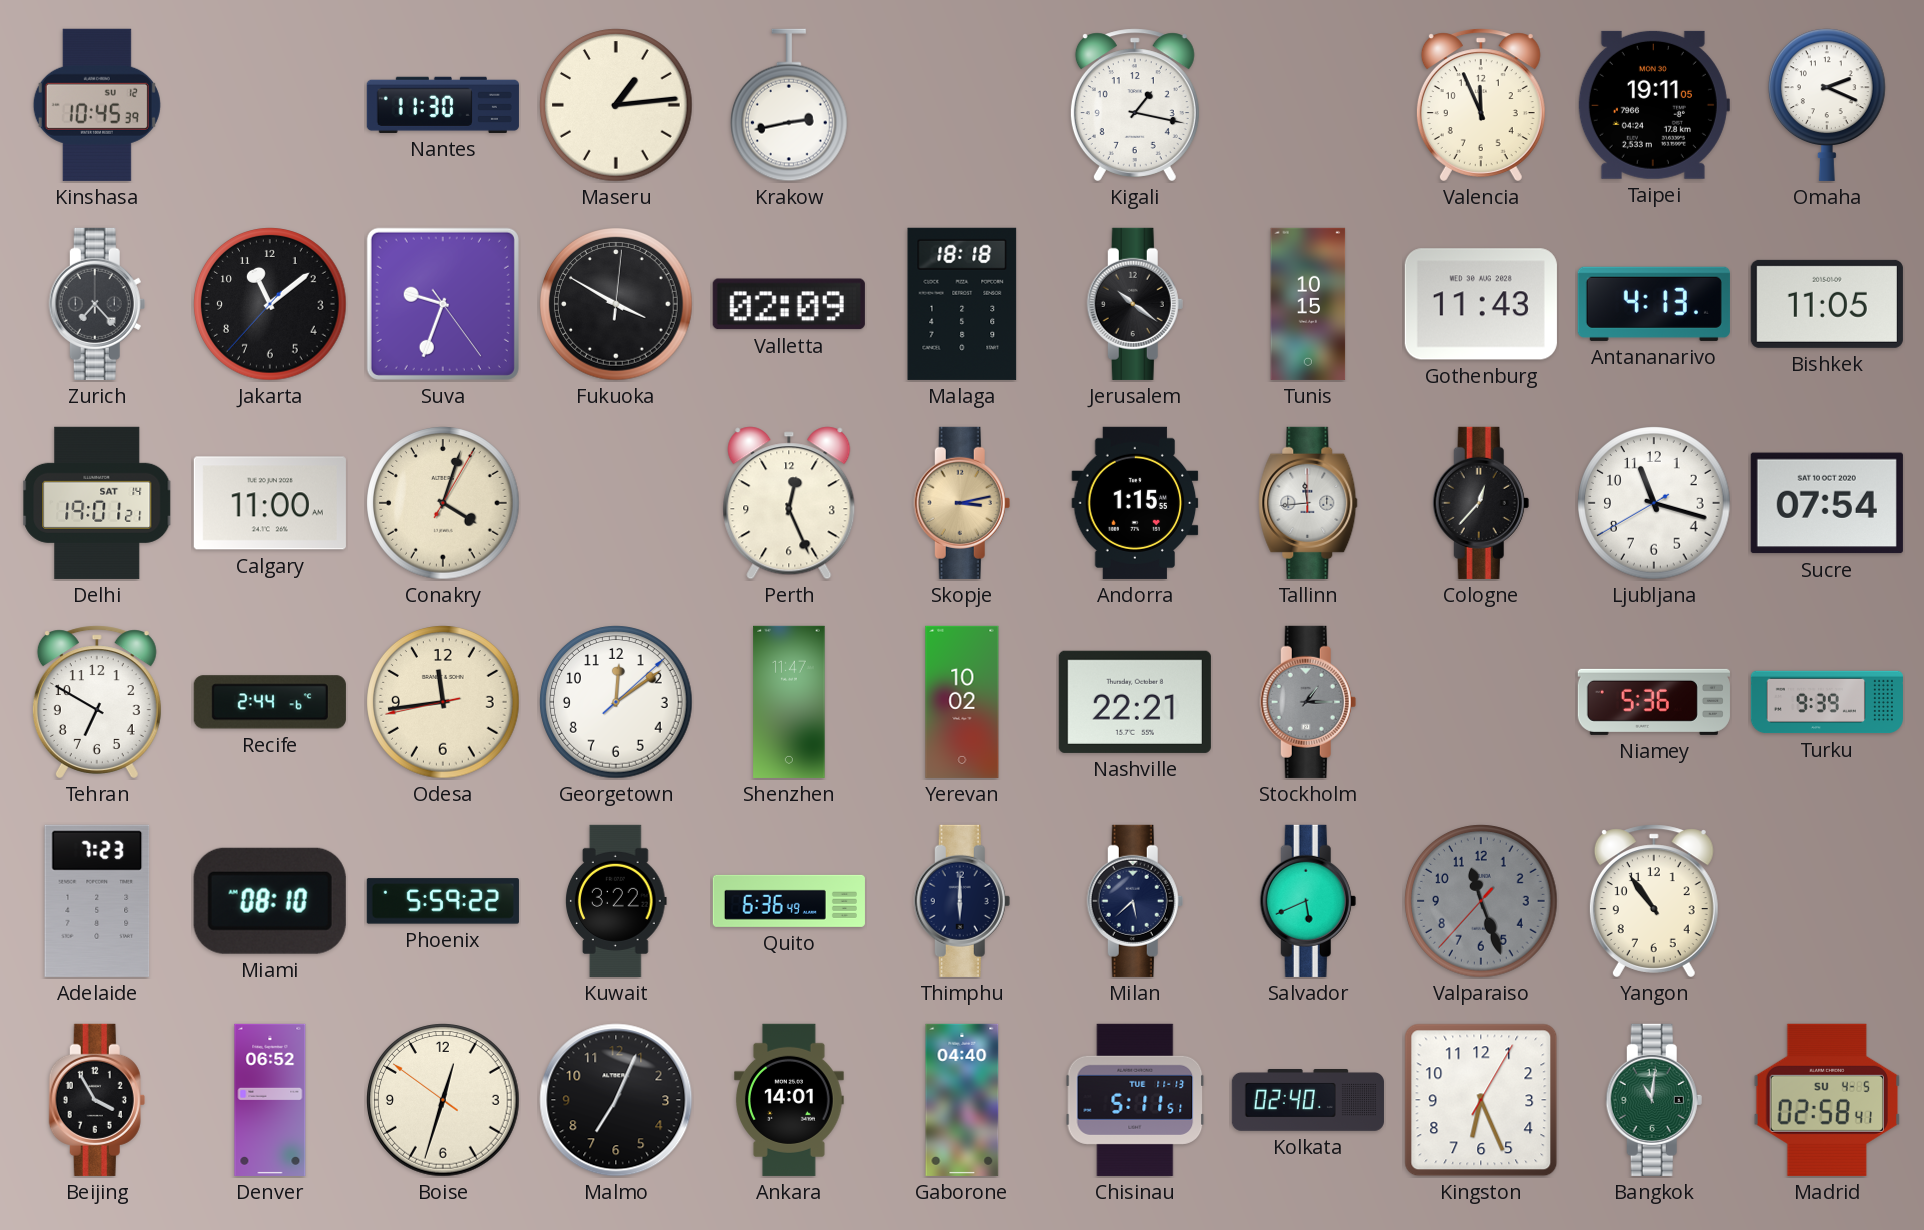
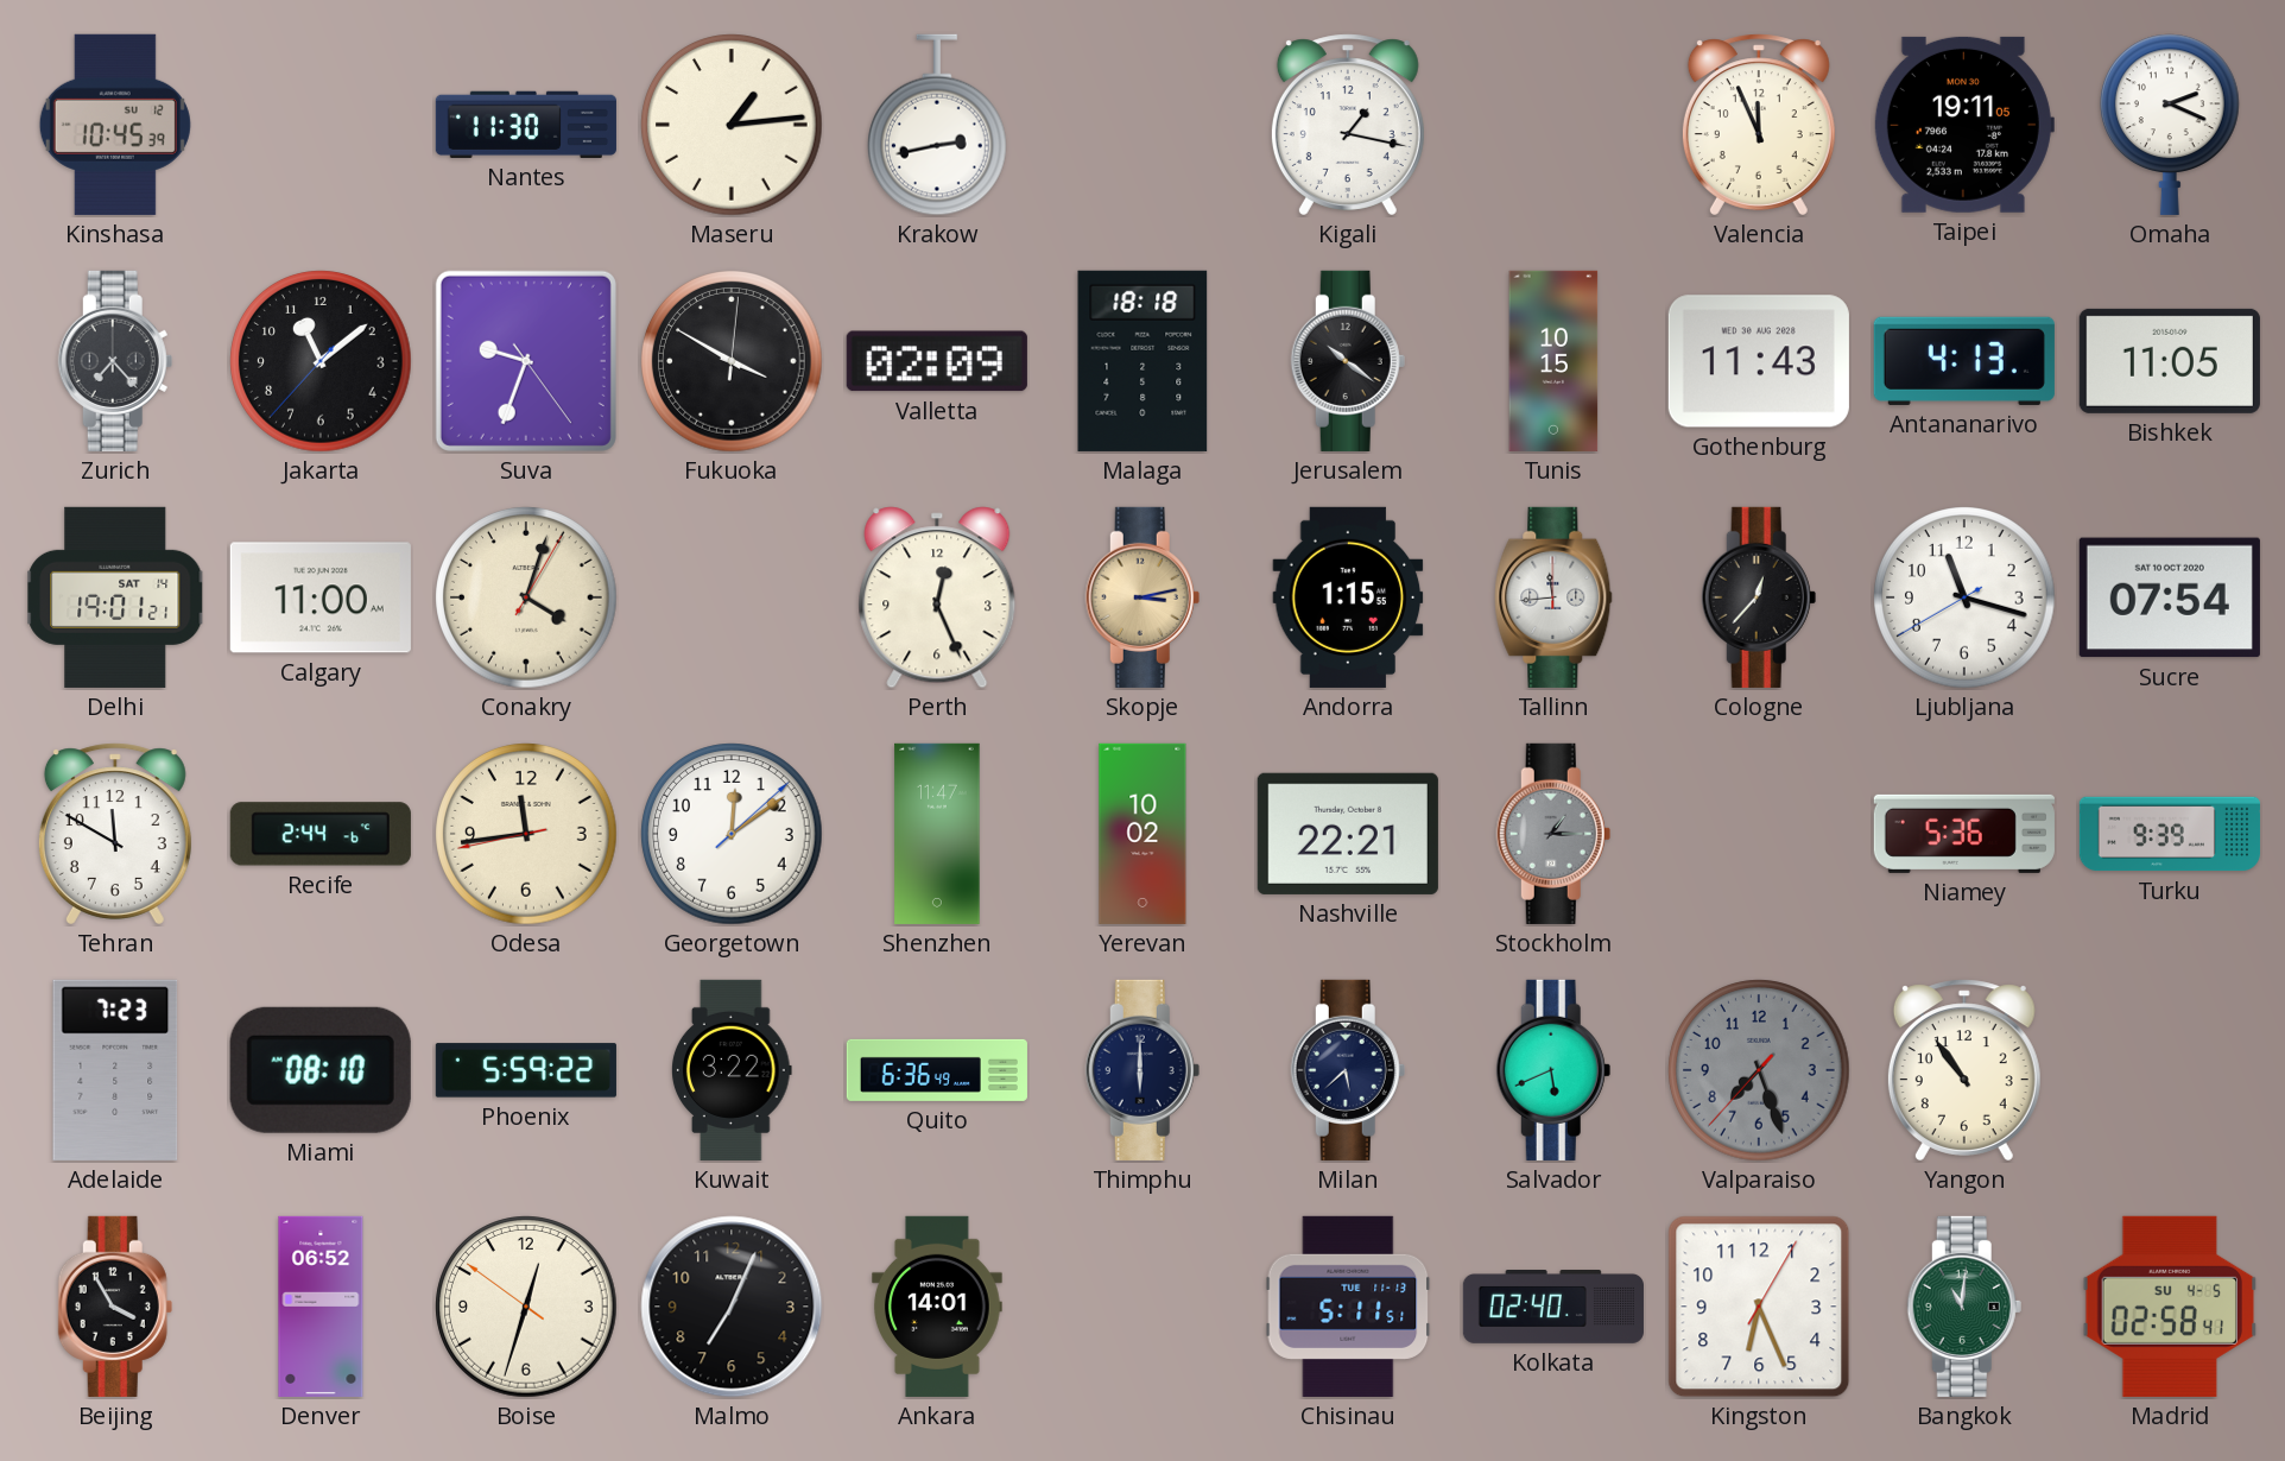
Tehran: 6:50 -> 11:50
Valparaiso: 11:26 -> 7:26
Gaborone: 04:40 -> none
